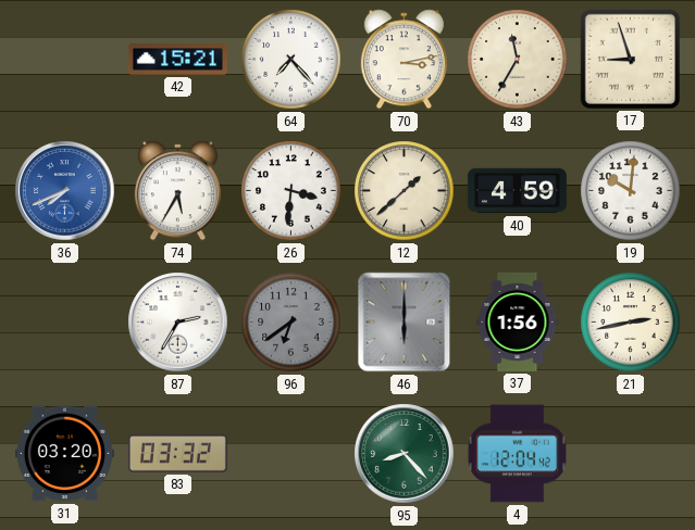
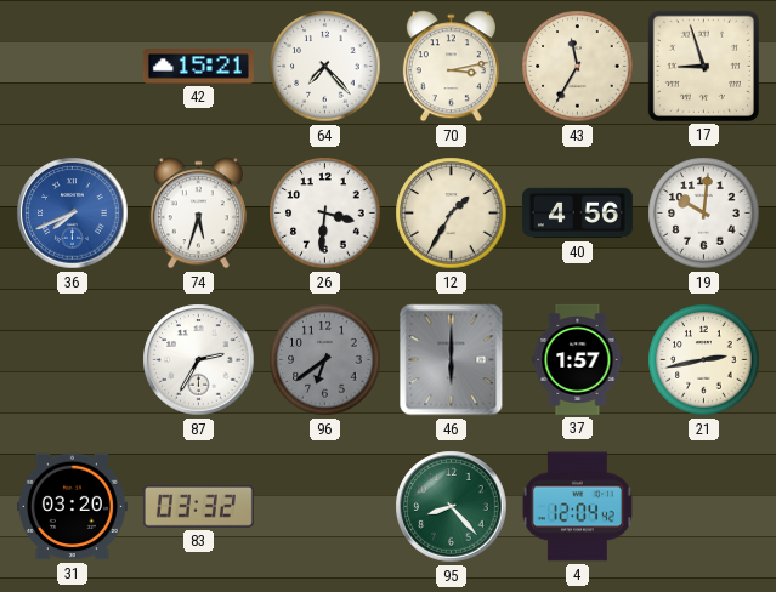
74: 5:35 -> 5:33
12: 1:38 -> 1:35
40: 4:59 -> 4:56
37: 1:56 -> 1:57
